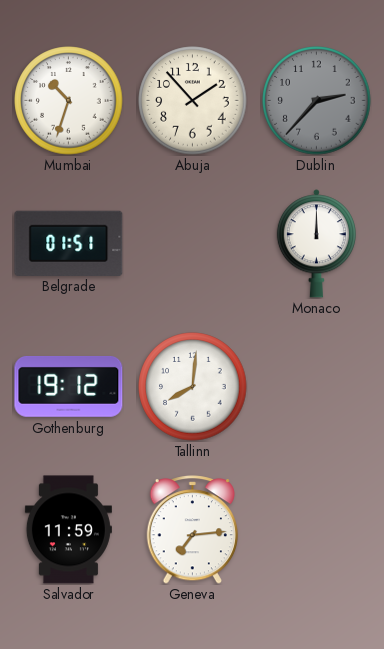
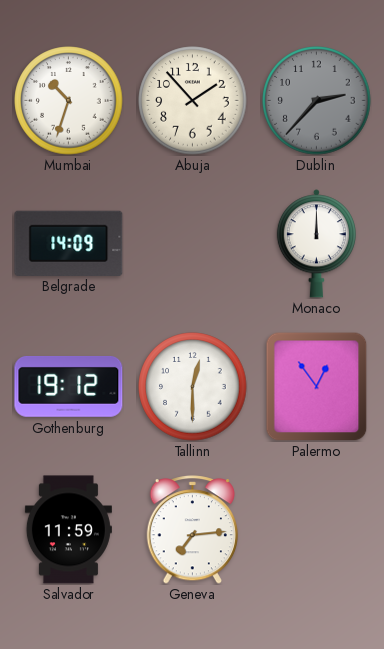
Belgrade: 01:51 -> 14:09
Tallinn: 8:01 -> 12:30
Palermo: none -> 12:54
